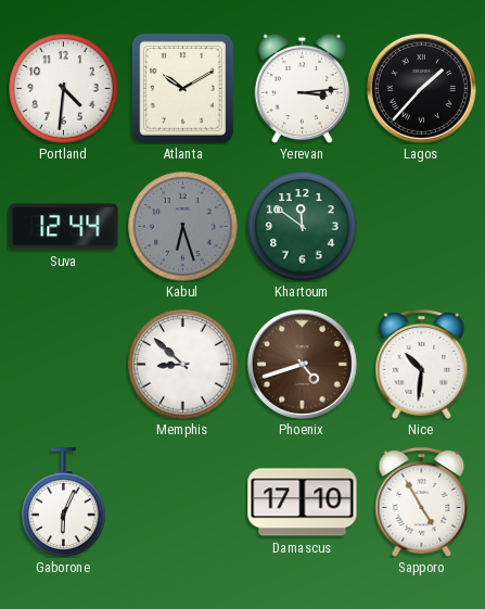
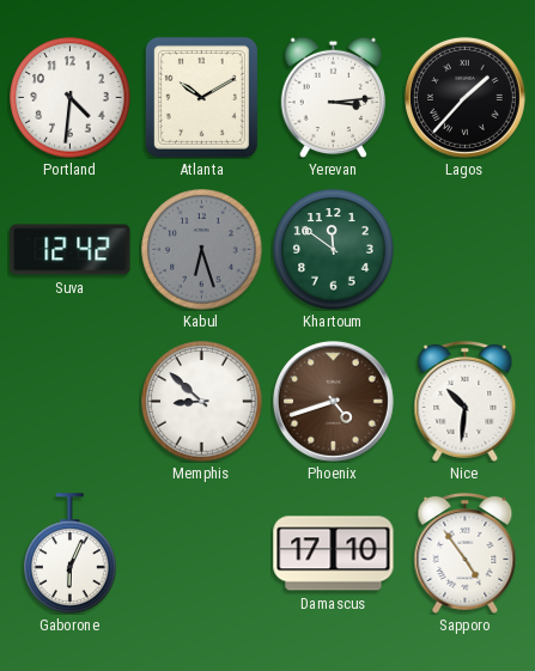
Suva: 12:44 -> 12:42
Sapporo: 4:55 -> 4:54
